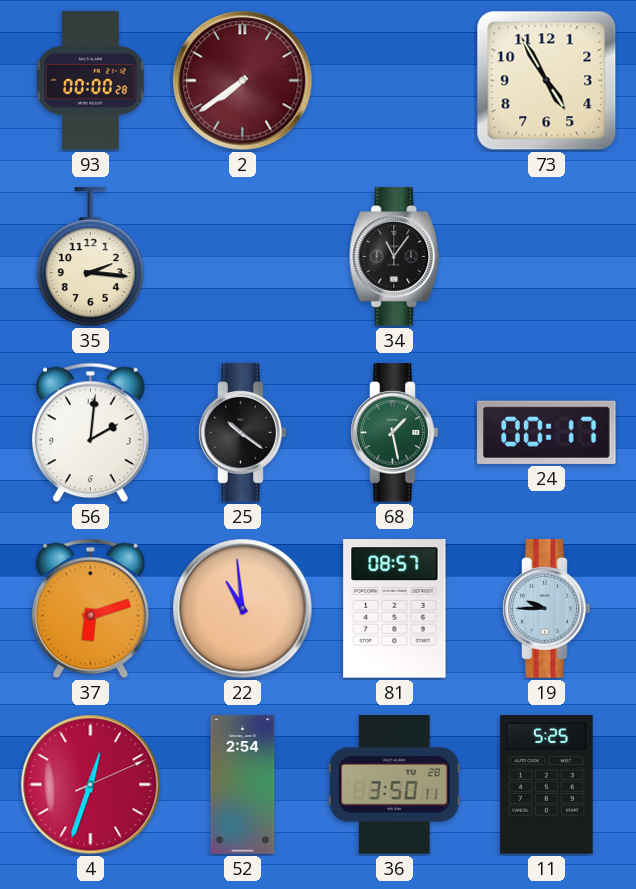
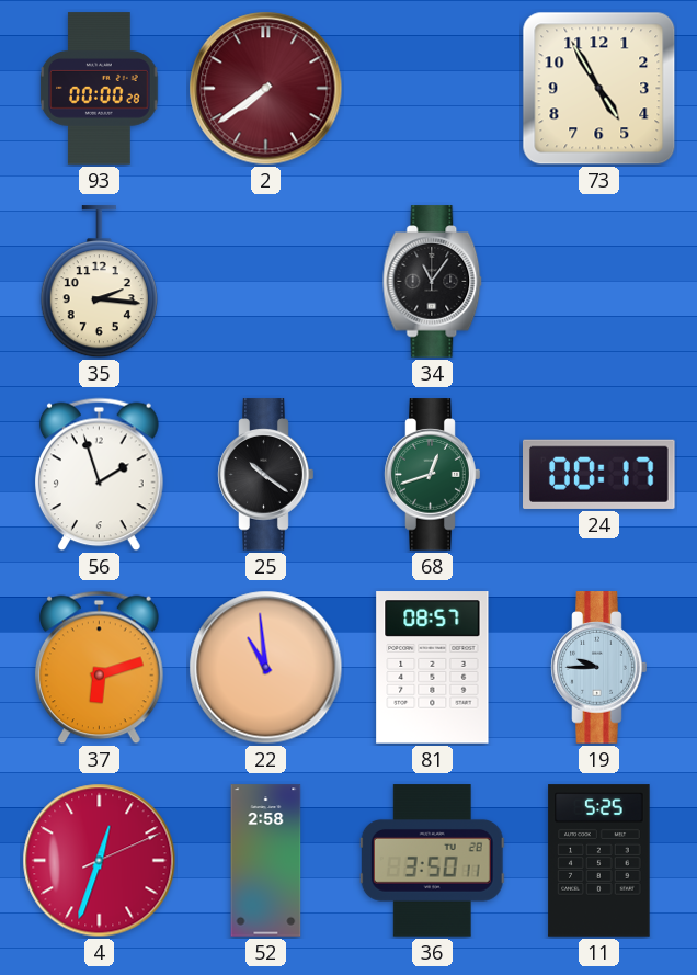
56: 2:01 -> 1:57
68: 1:28 -> 12:42
52: 2:54 -> 2:58
